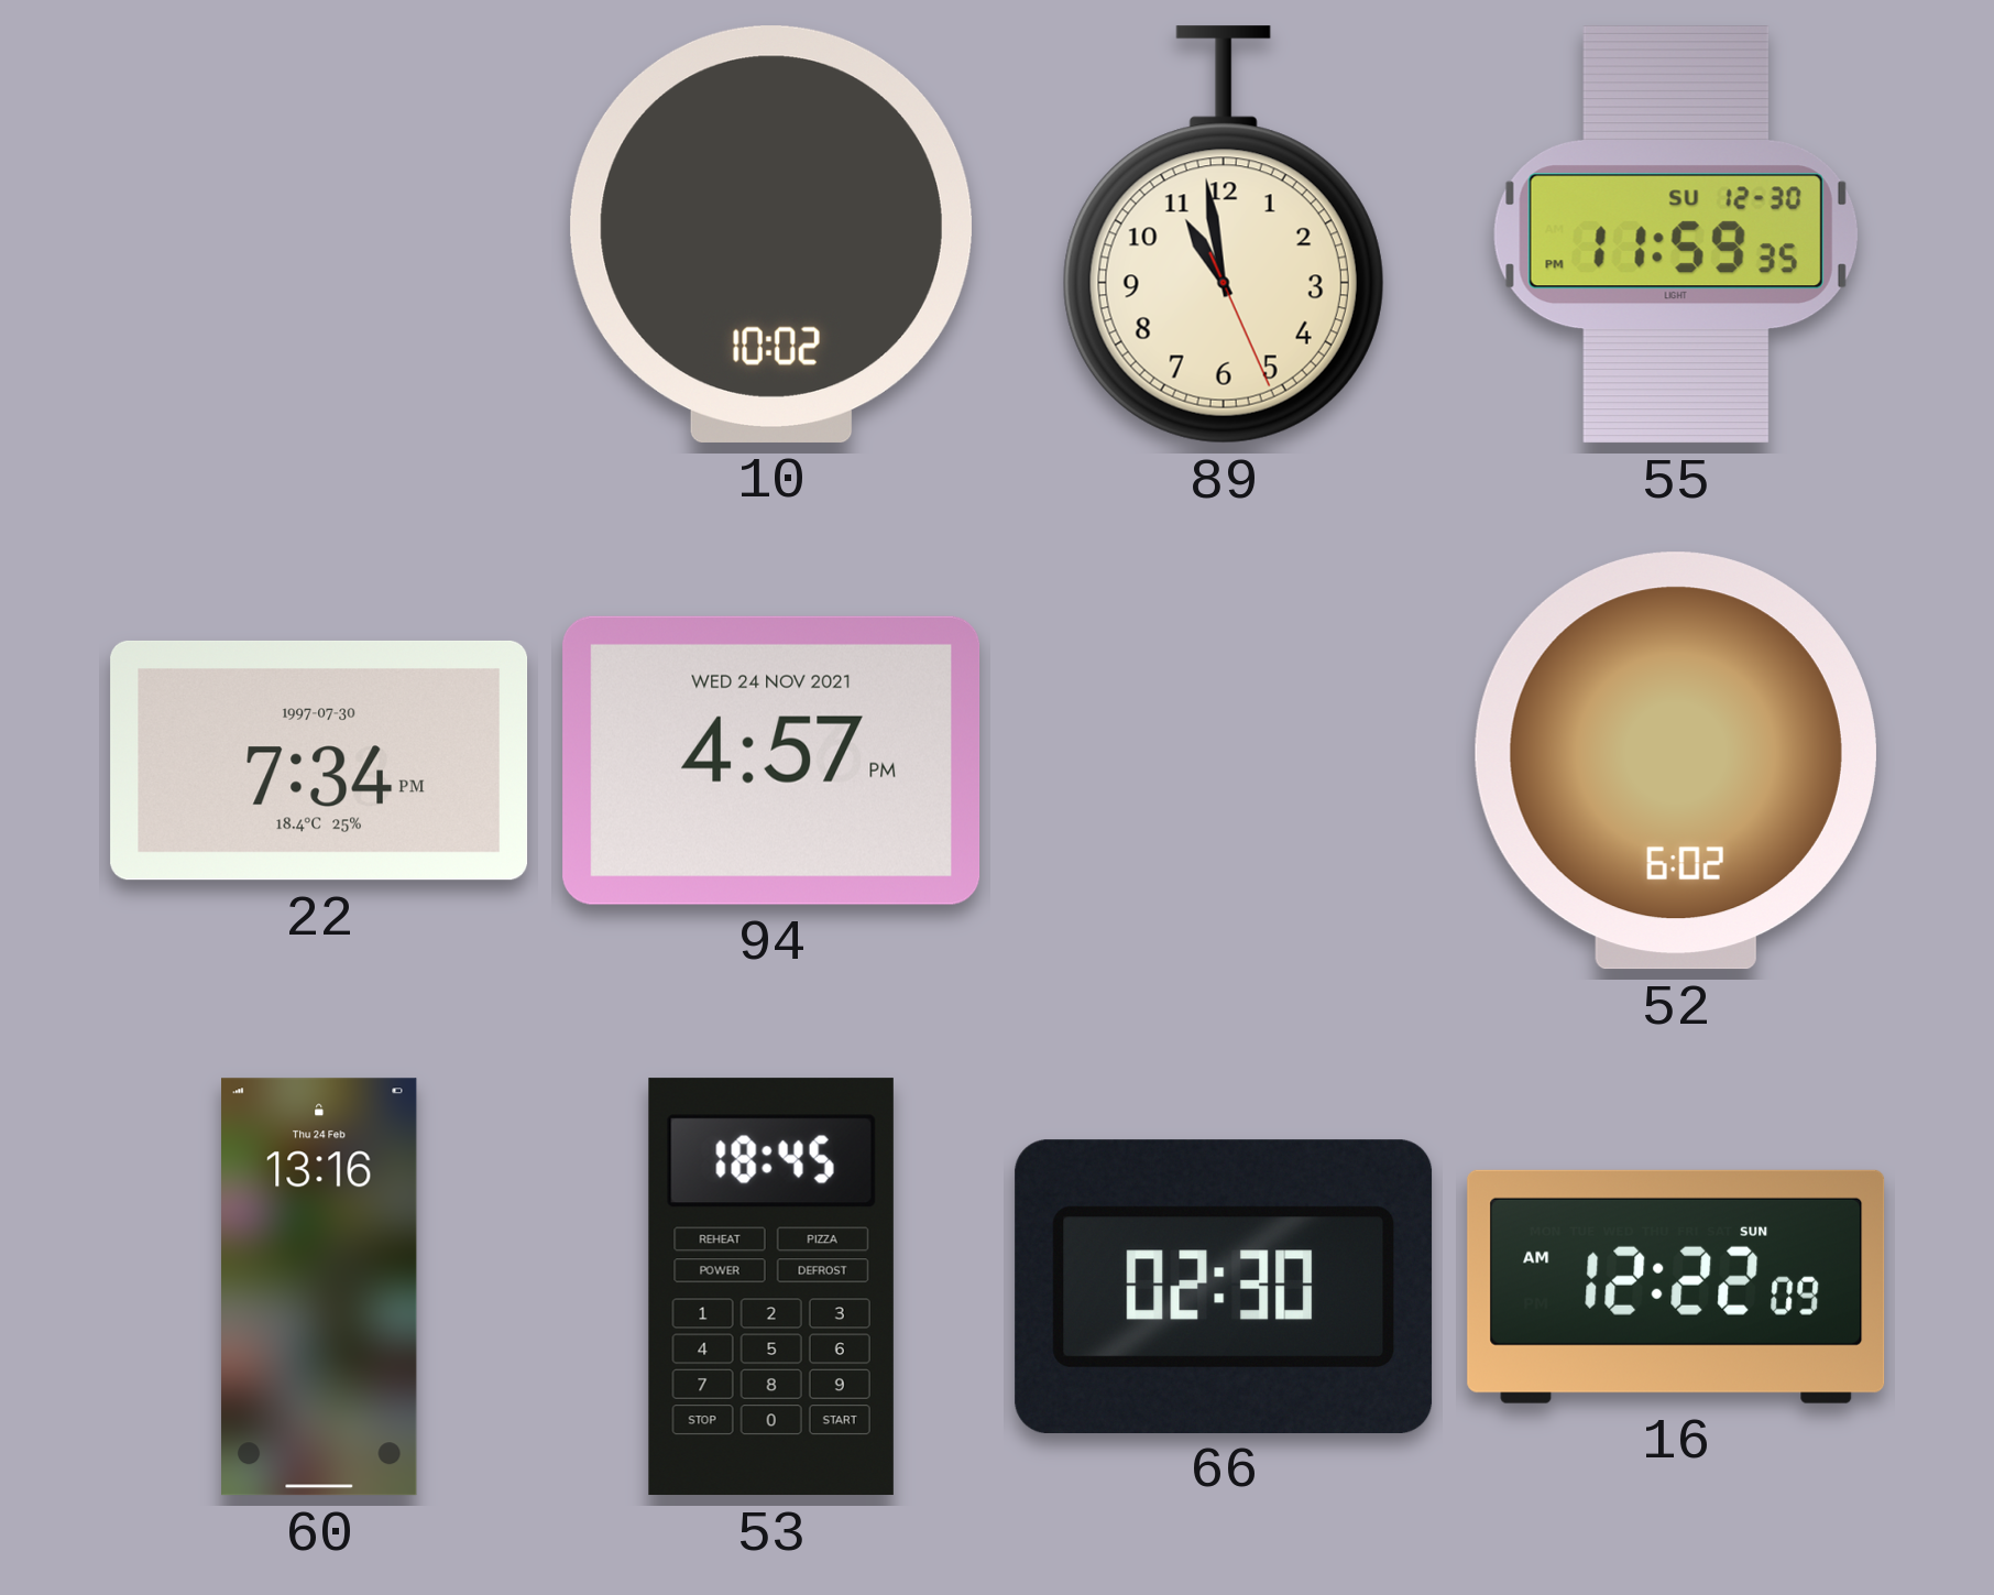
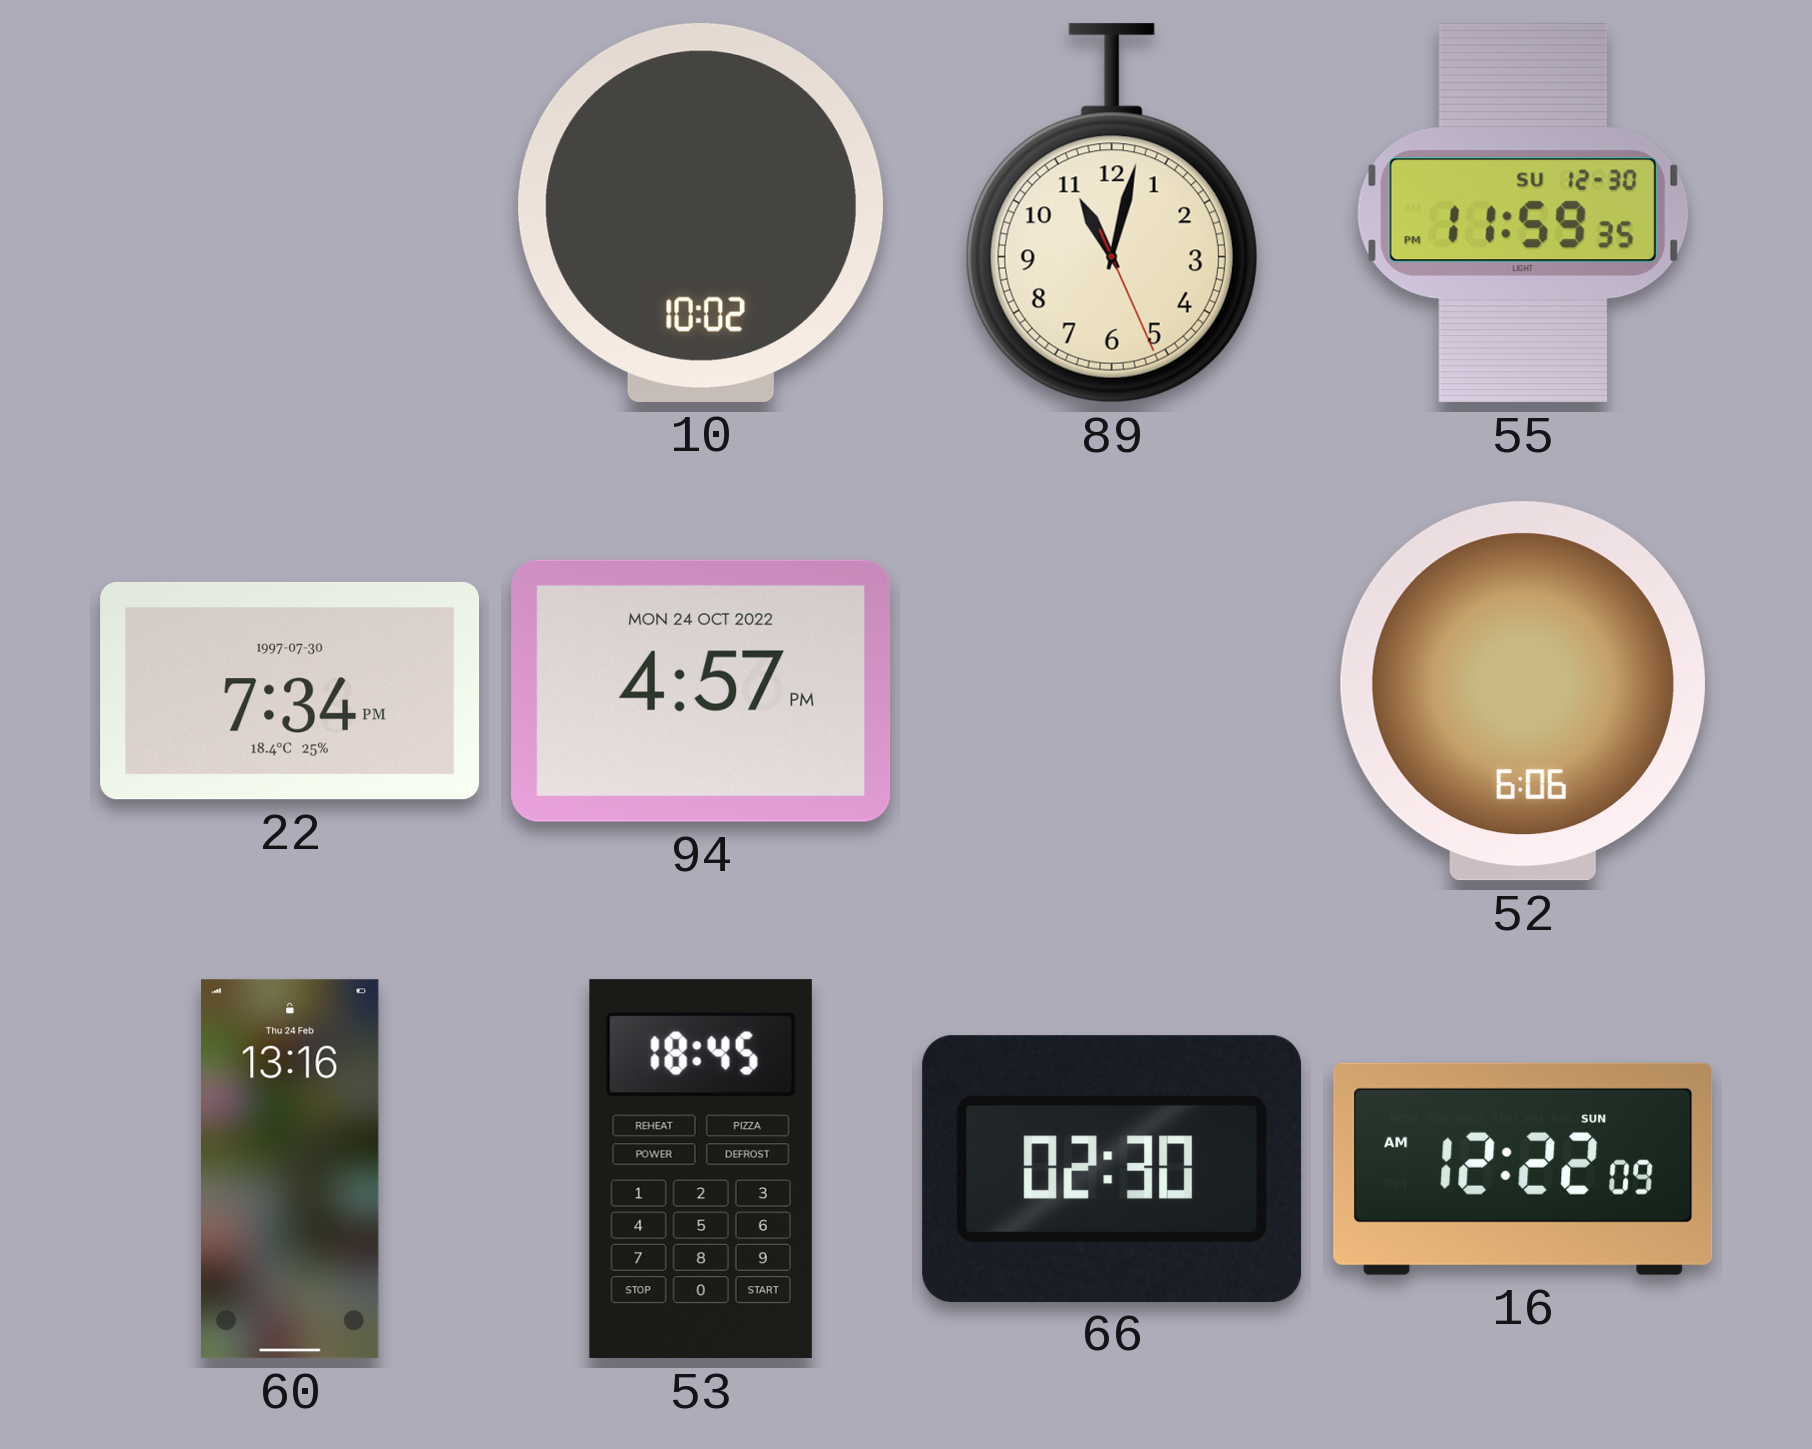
89: 10:58 -> 11:02
94 date: WED 24 NOV 2021 -> MON 24 OCT 2022
52: 6:02 -> 6:06
